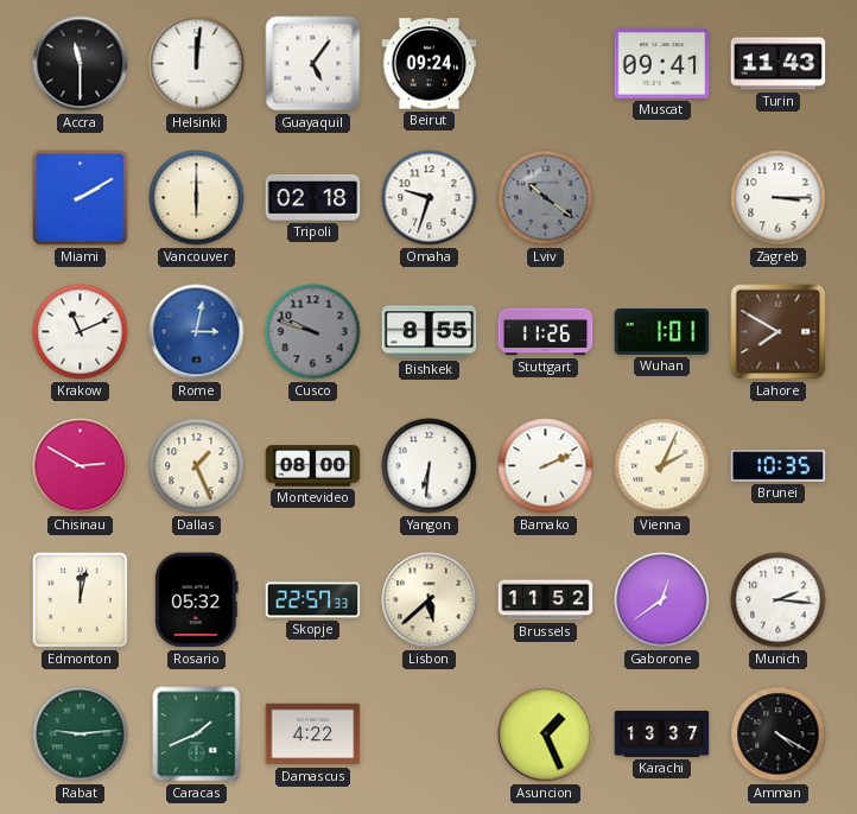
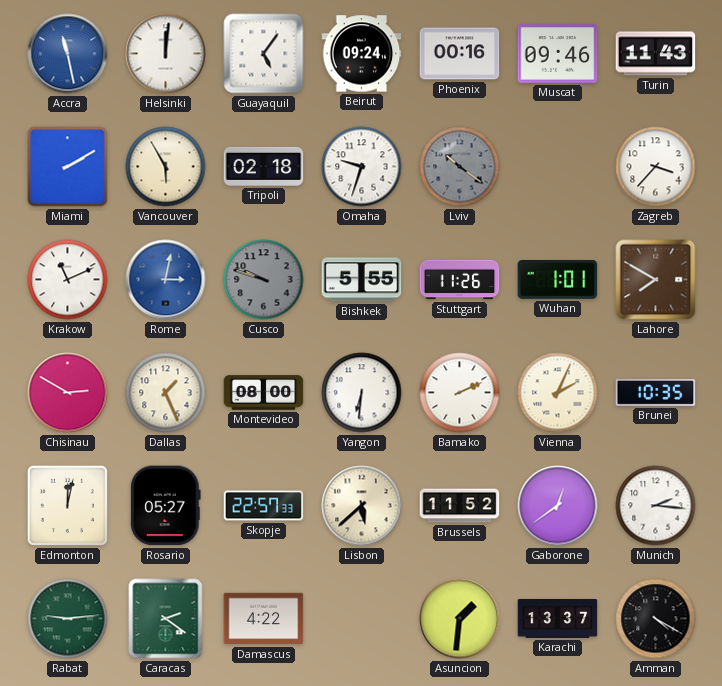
Accra: 11:30 -> 11:28
Accra dial: black -> blue
Phoenix: none -> 00:16
Muscat: 09:41 -> 09:46
Vancouver: 6:00 -> 5:55
Zagreb: 3:15 -> 3:37
Bishkek: 8:55 -> 5:55
Rosario: 05:32 -> 05:27
Caracas: 1:41 -> 2:21
Asuncion: 1:26 -> 1:31
